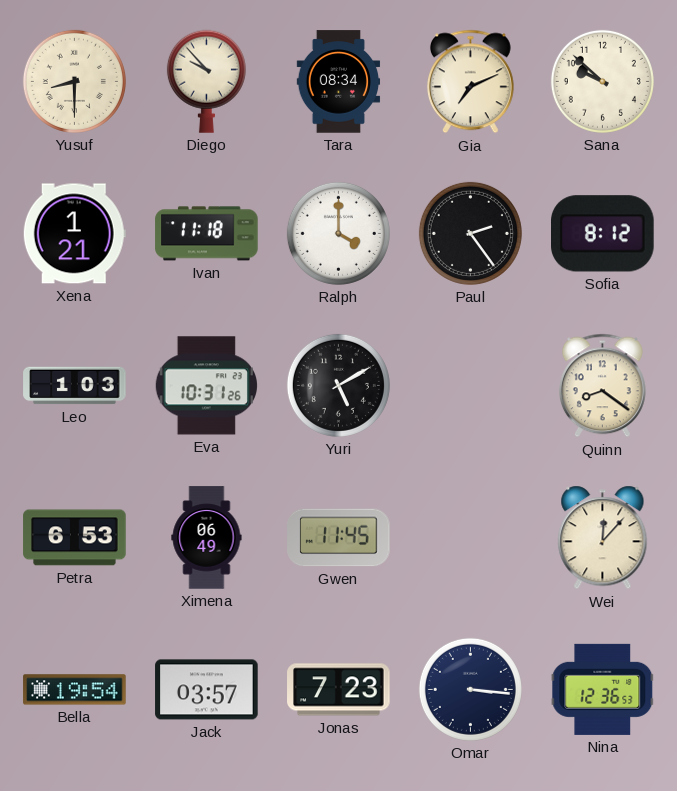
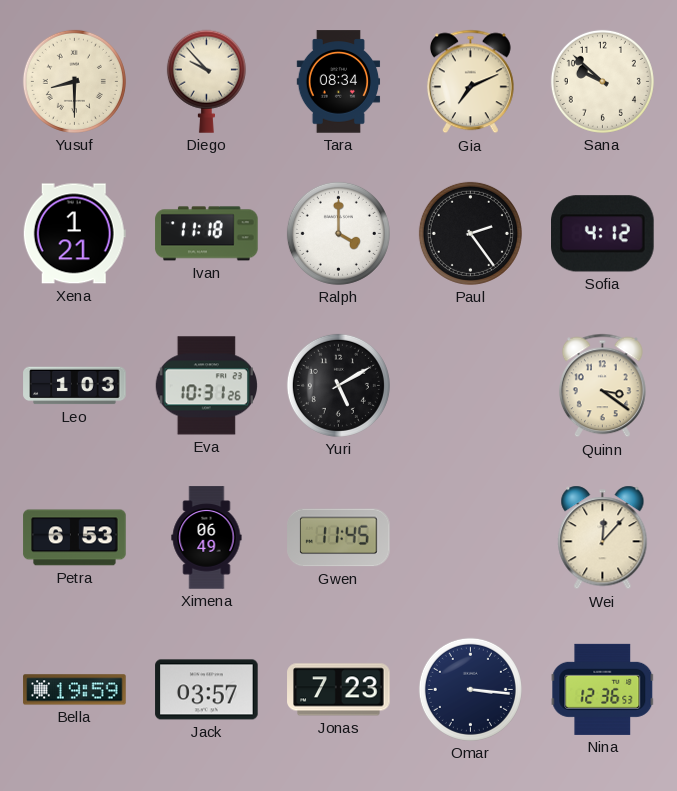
Sofia: 8:12 -> 4:12
Quinn: 8:21 -> 3:21
Bella: 19:54 -> 19:59
